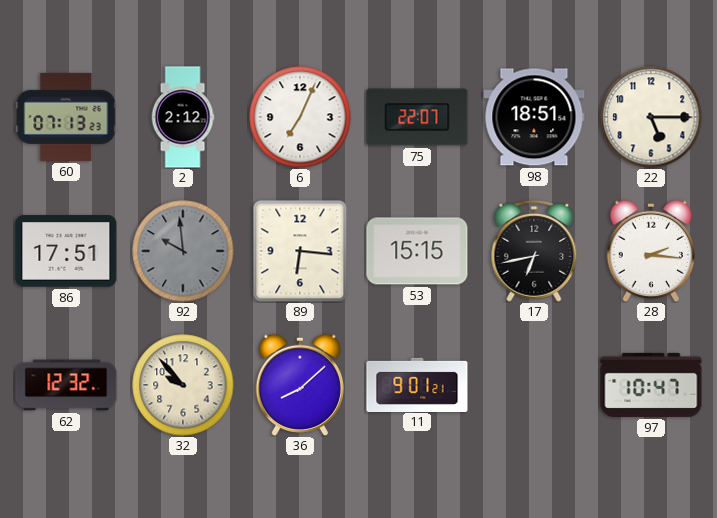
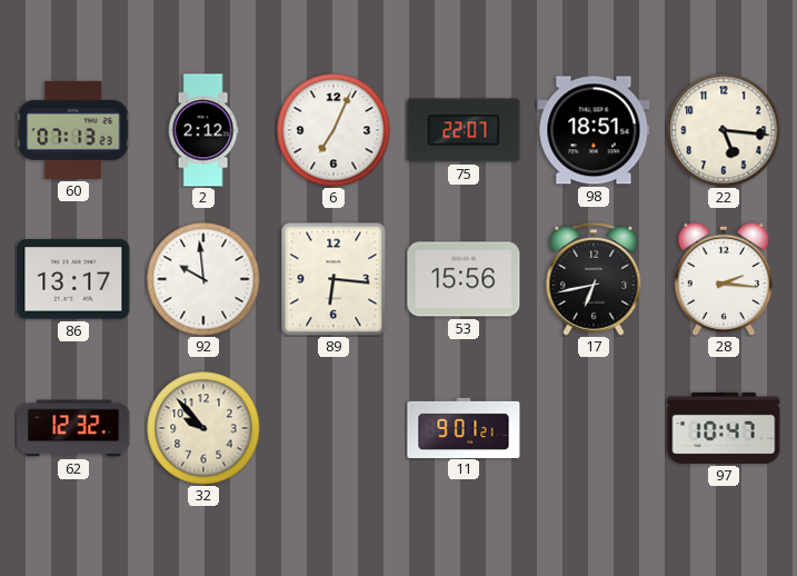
22: 5:15 -> 5:16
86: 17:51 -> 13:17
92 dial: grey -> white
53: 15:15 -> 15:56
36: 8:08 -> none
